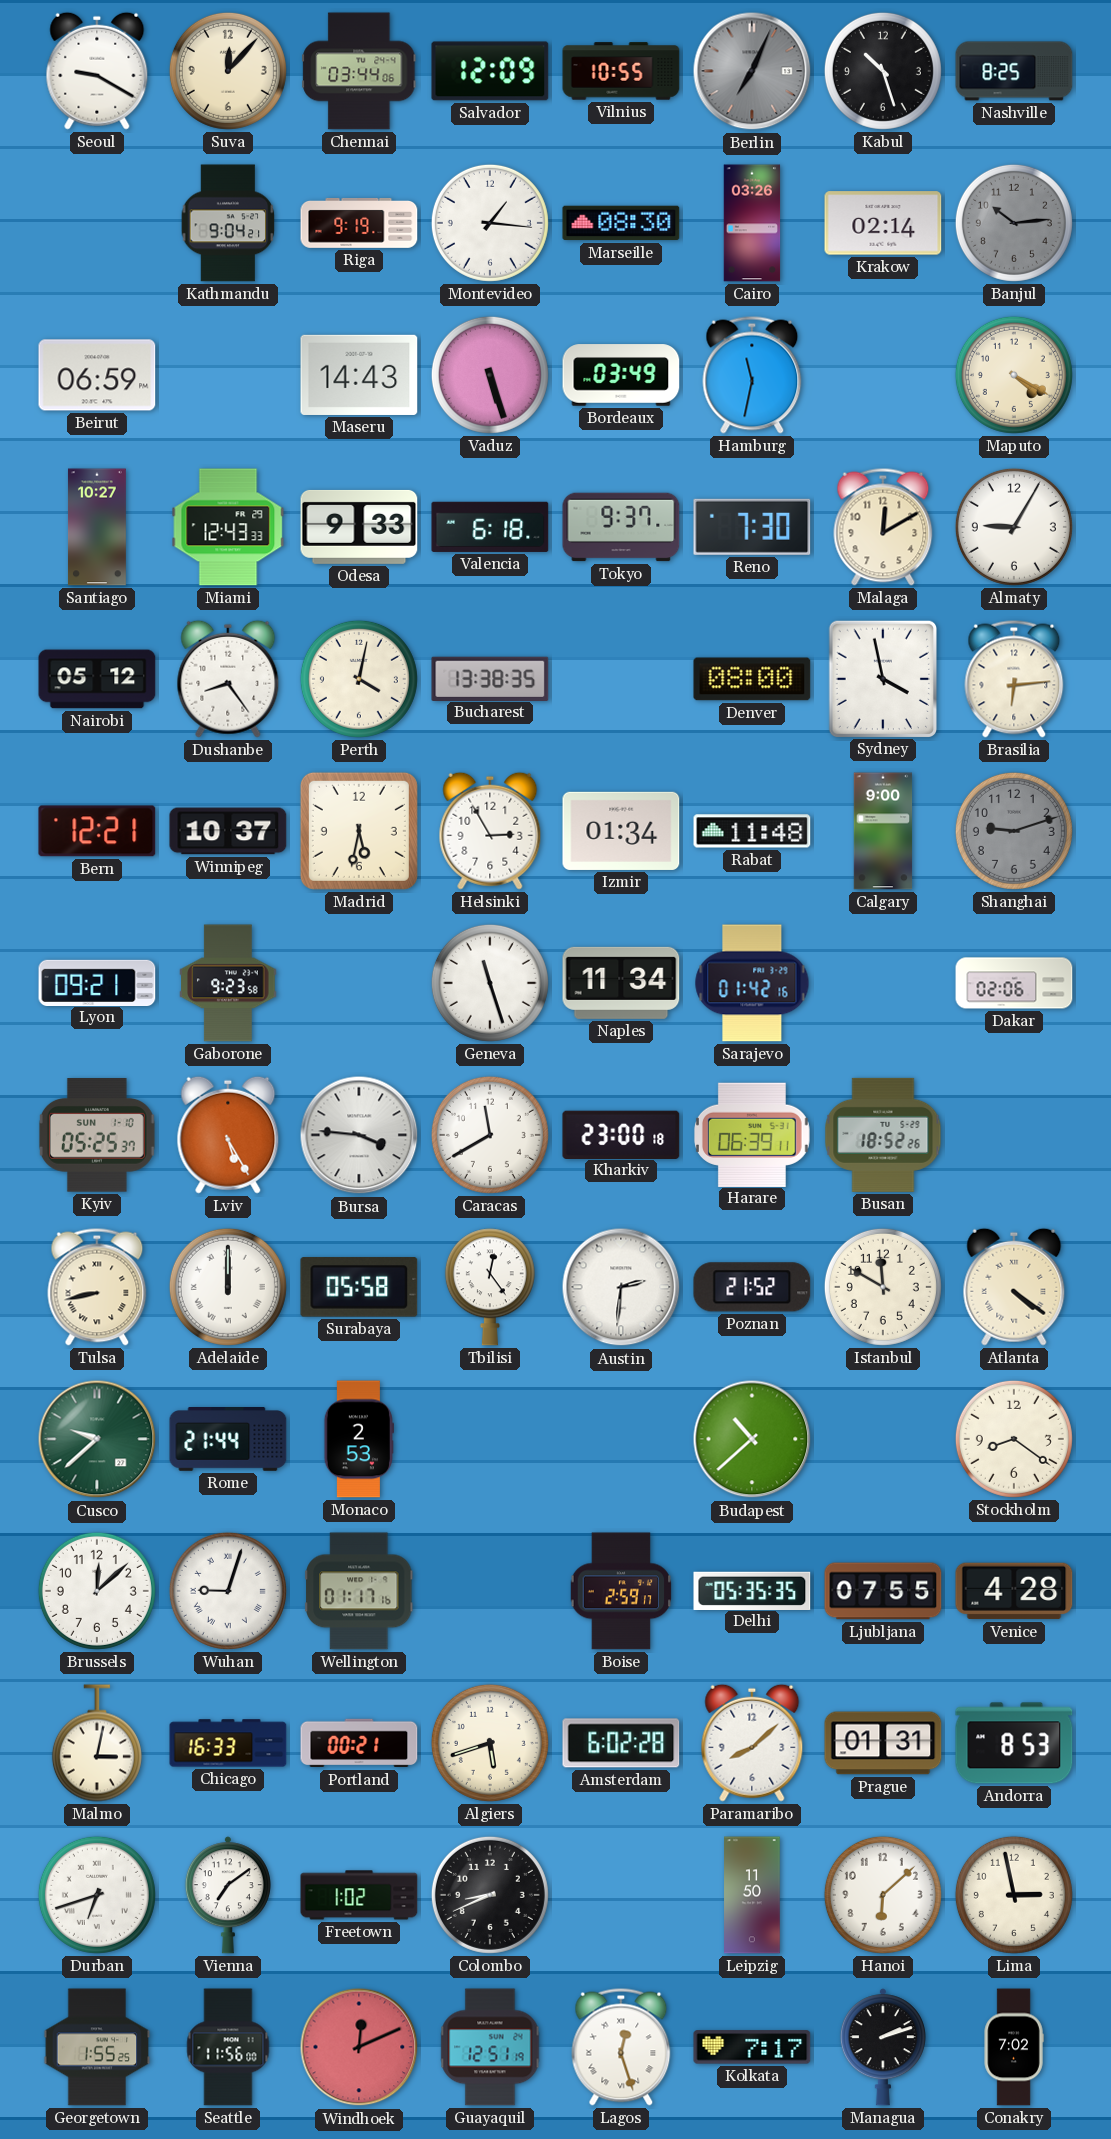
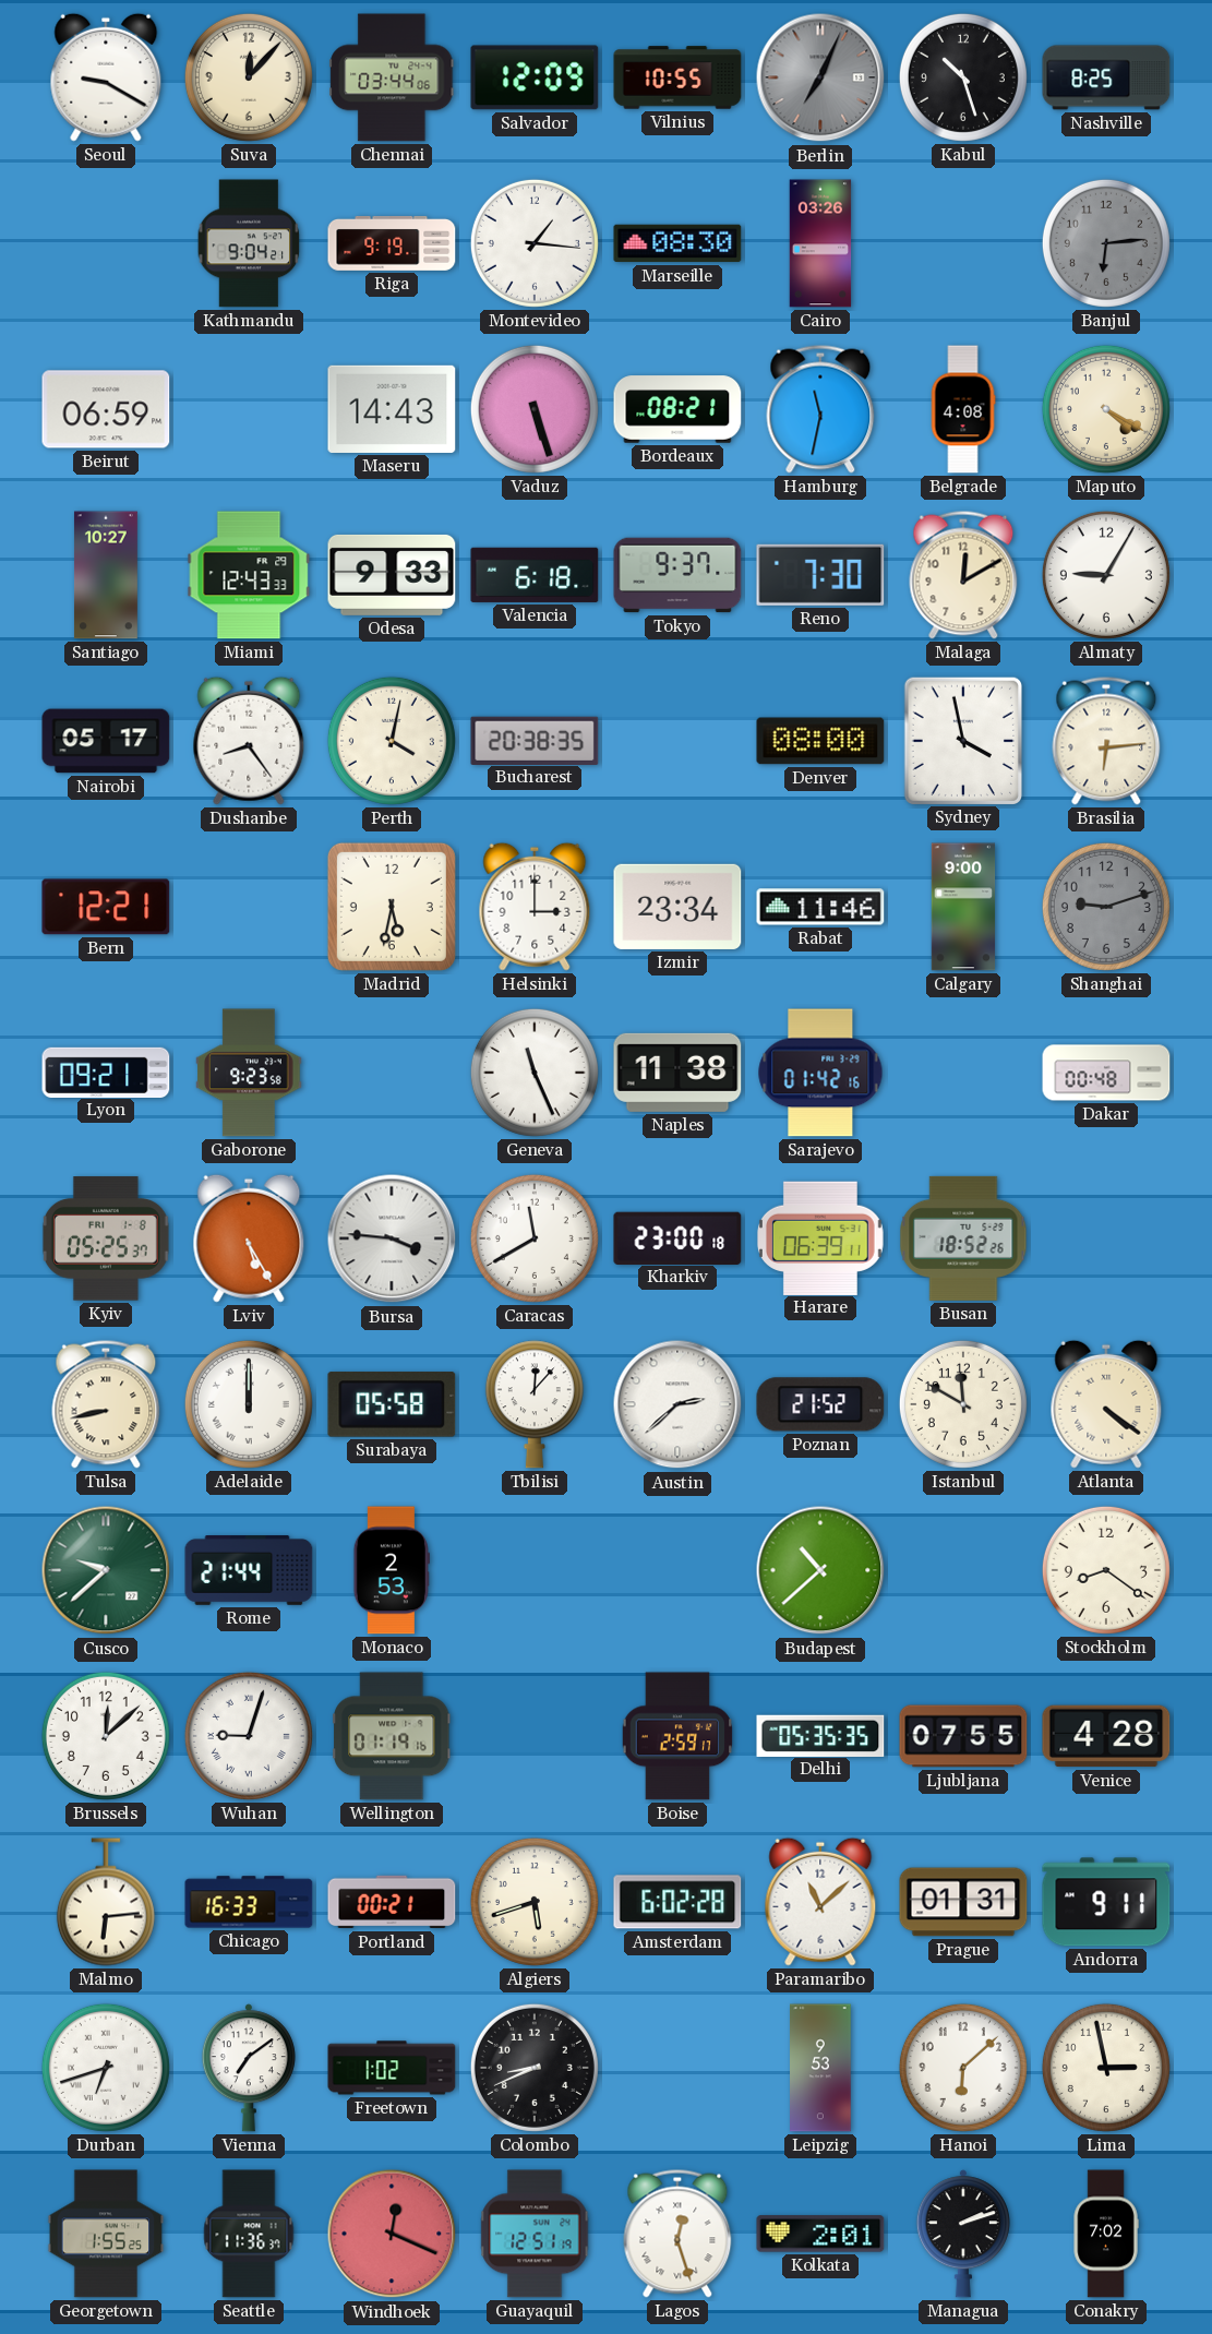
Krakow: 02:14 -> none
Banjul: 10:14 -> 6:14
Bordeaux: 03:49 -> 08:21
Belgrade: none -> 4:08
Nairobi: 05:12 -> 05:17
Bucharest: 13:38 -> 20:38
Winnipeg: 10:37 -> none
Helsinki: 2:55 -> 3:00
Izmir: 01:34 -> 23:34
Rabat: 11:48 -> 11:46
Geneva: 11:27 -> 11:26
Naples: 11:34 -> 11:38
Dakar: 02:06 -> 00:48
Kyiv date: SUN 1-10 -> FRI 1-8
Tbilisi: 12:24 -> 12:07
Austin: 2:31 -> 2:38
Wellington: 01:17 -> 01:19
Malmo: 3:02 -> 6:14
Paramaribo: 8:08 -> 11:08
Andorra: 8:53 -> 9:11
Leipzig: 11:50 -> 9:53
Seattle: 11:56 -> 11:36
Windhoek: 12:11 -> 12:19
Kolkata: 7:17 -> 2:01
